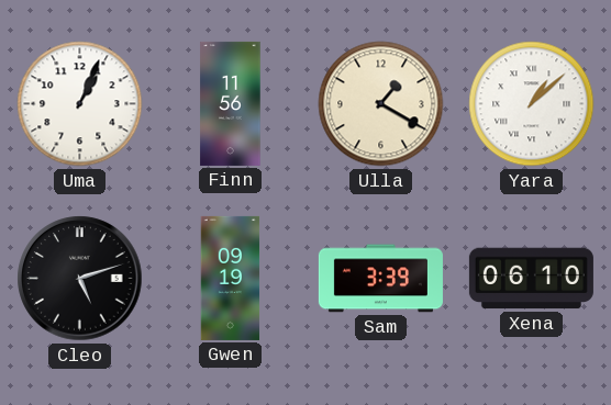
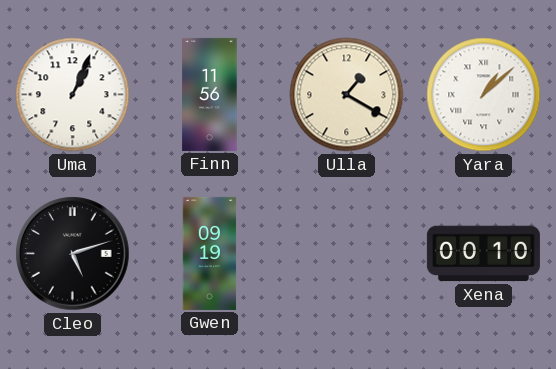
Sam: 3:39 -> none
Xena: 06:10 -> 00:10
